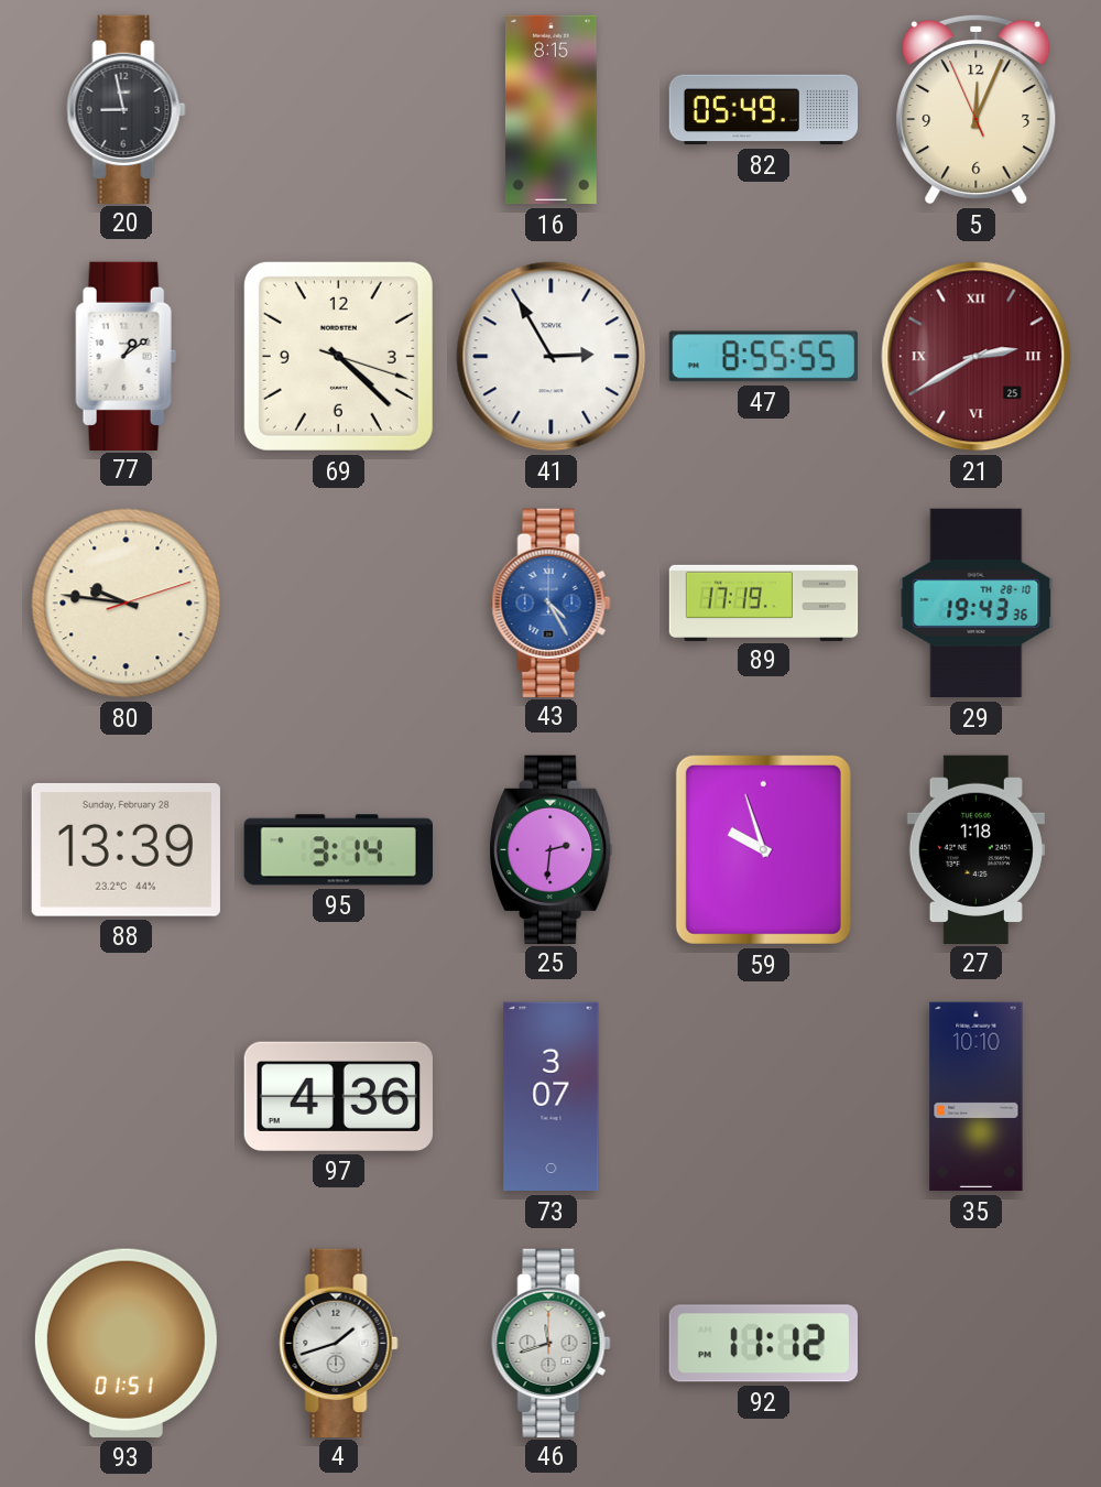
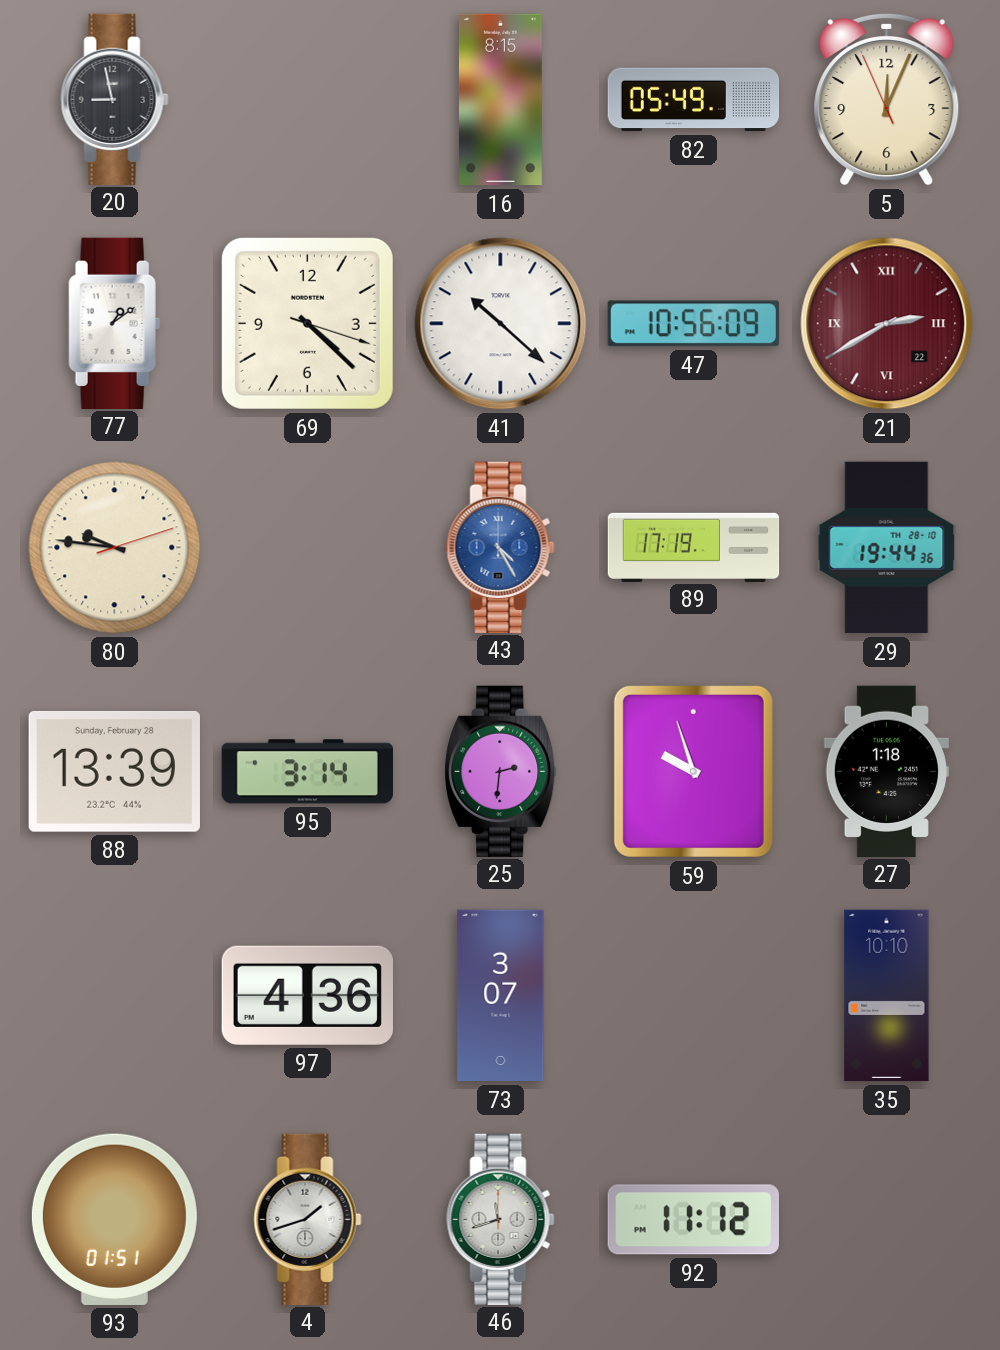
41: 2:55 -> 10:22
47: 8:55 -> 10:56
21 date: 25 -> 22
29: 19:43 -> 19:44
